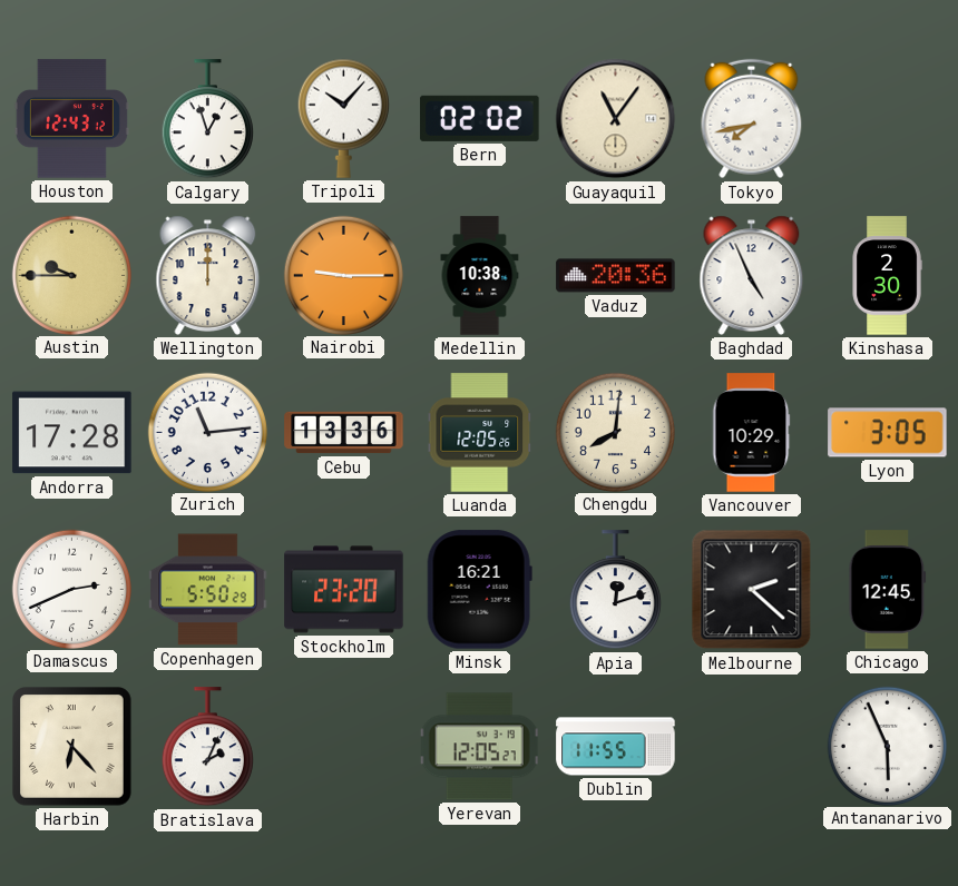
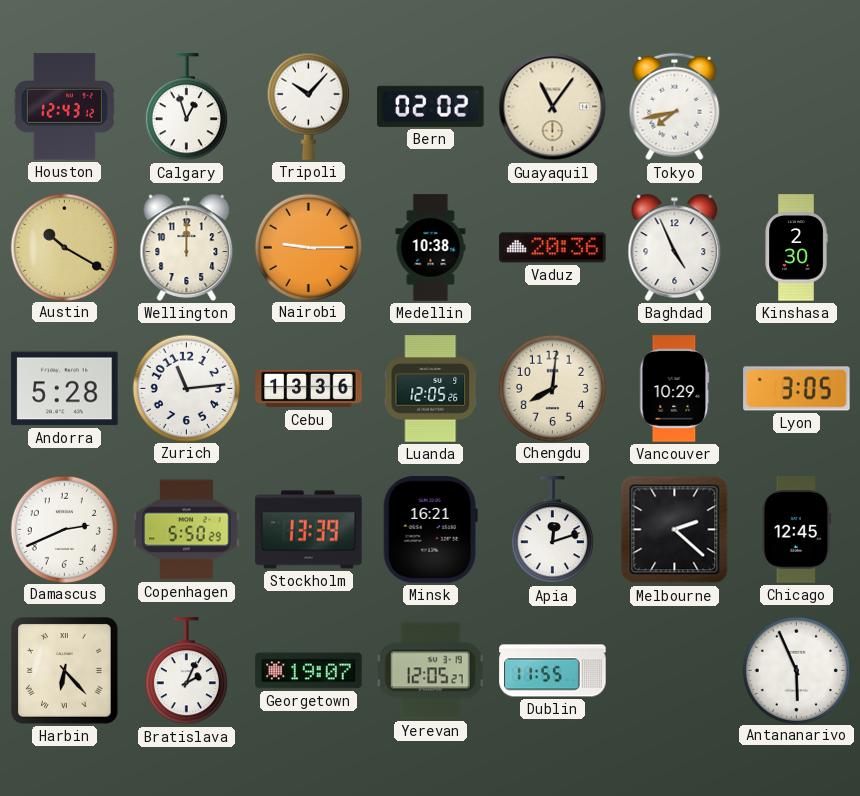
Austin: 9:45 -> 10:20
Andorra: 17:28 -> 5:28
Stockholm: 23:20 -> 13:39
Georgetown: none -> 19:07
